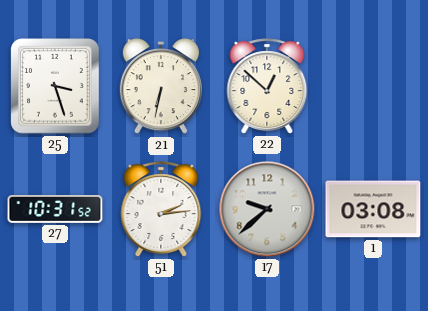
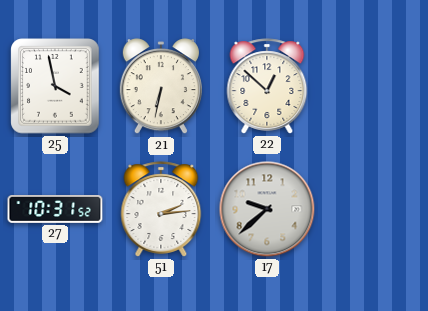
25: 3:27 -> 3:58
1: 03:08 -> none
